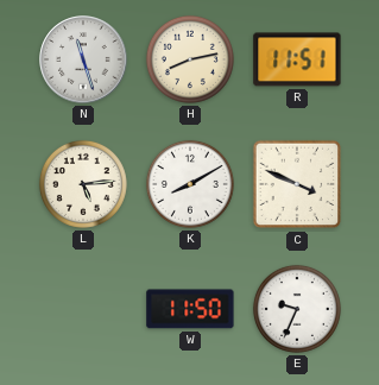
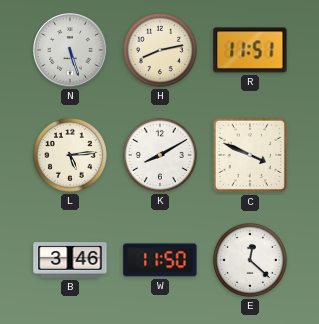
N: 11:27 -> 5:27
B: none -> 3:46
E: 9:34 -> 12:22
